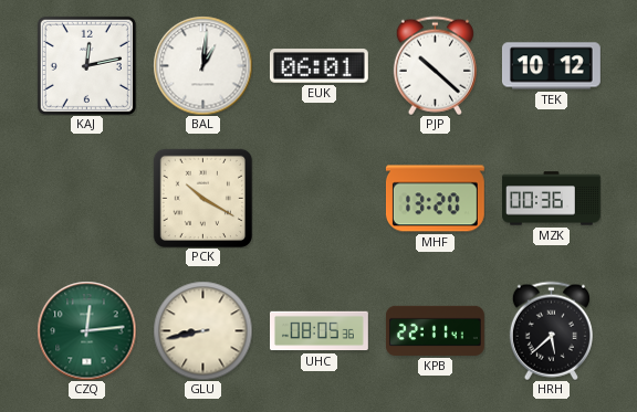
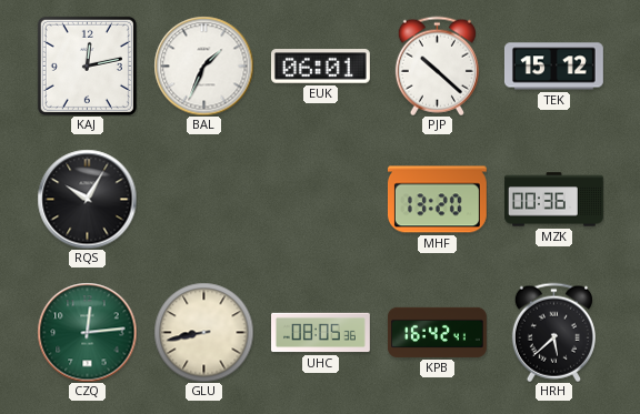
BAL: 1:01 -> 1:34
TEK: 10:12 -> 15:12
RQS: none -> 10:05
PCK: 10:20 -> none
KPB: 22:11 -> 16:42
